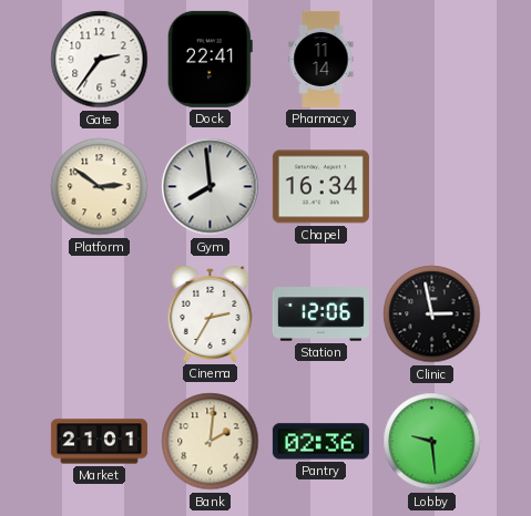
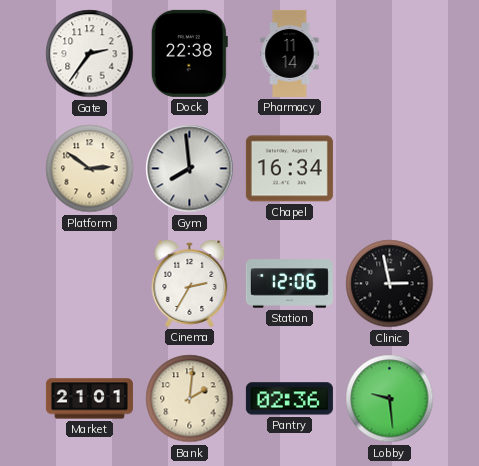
Dock: 22:41 -> 22:38
